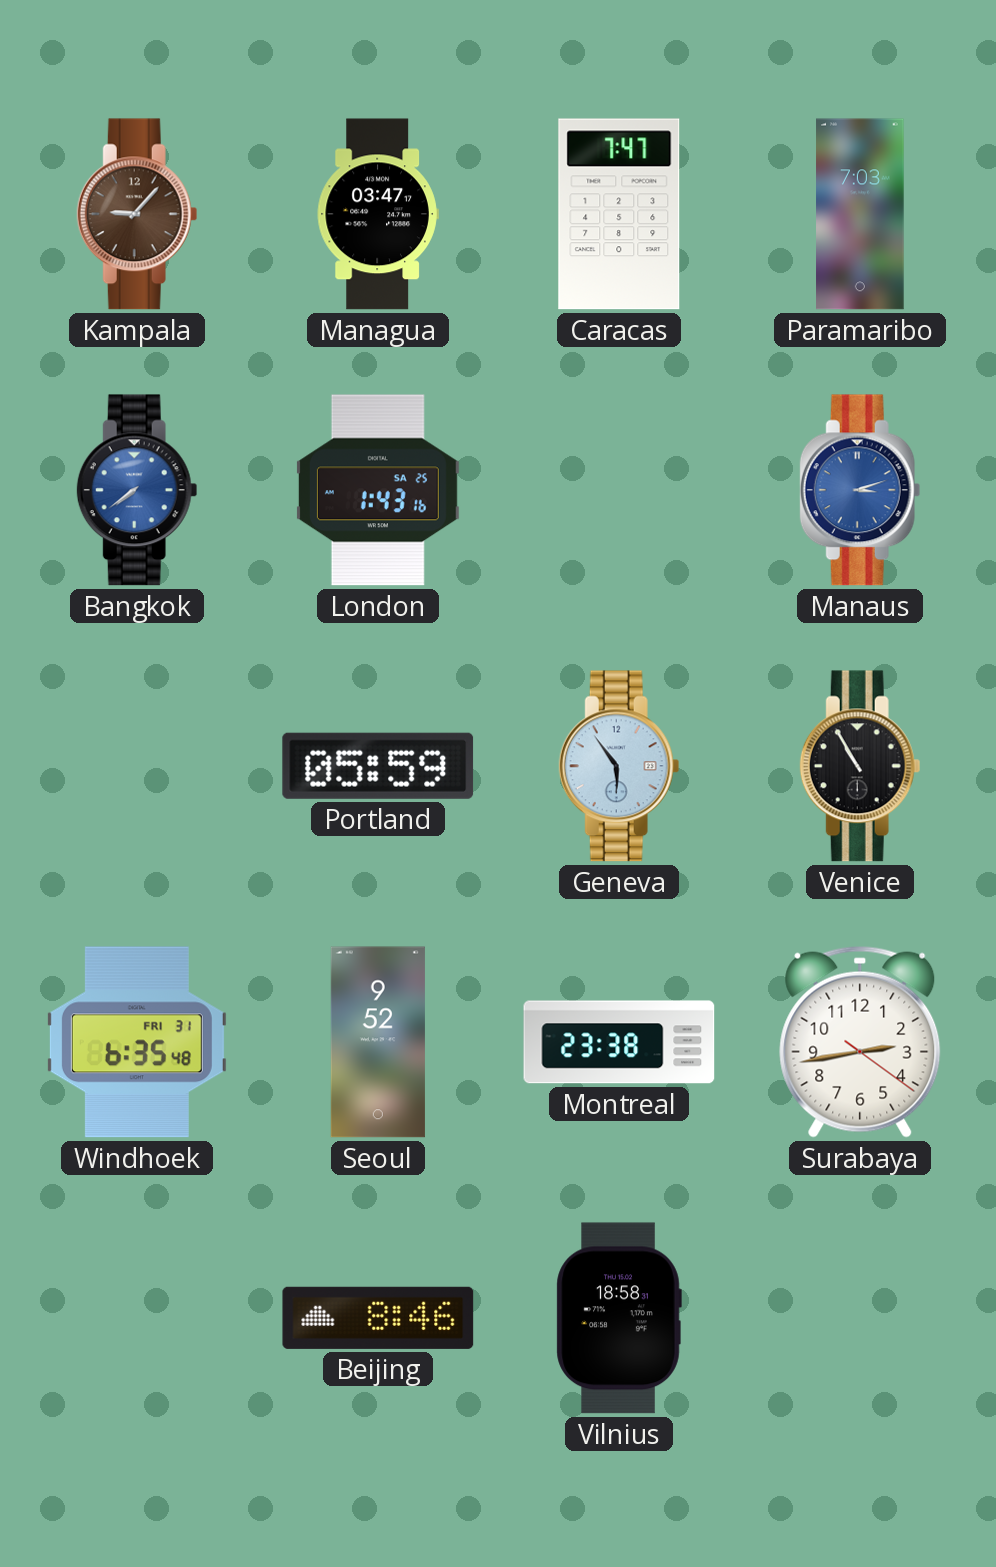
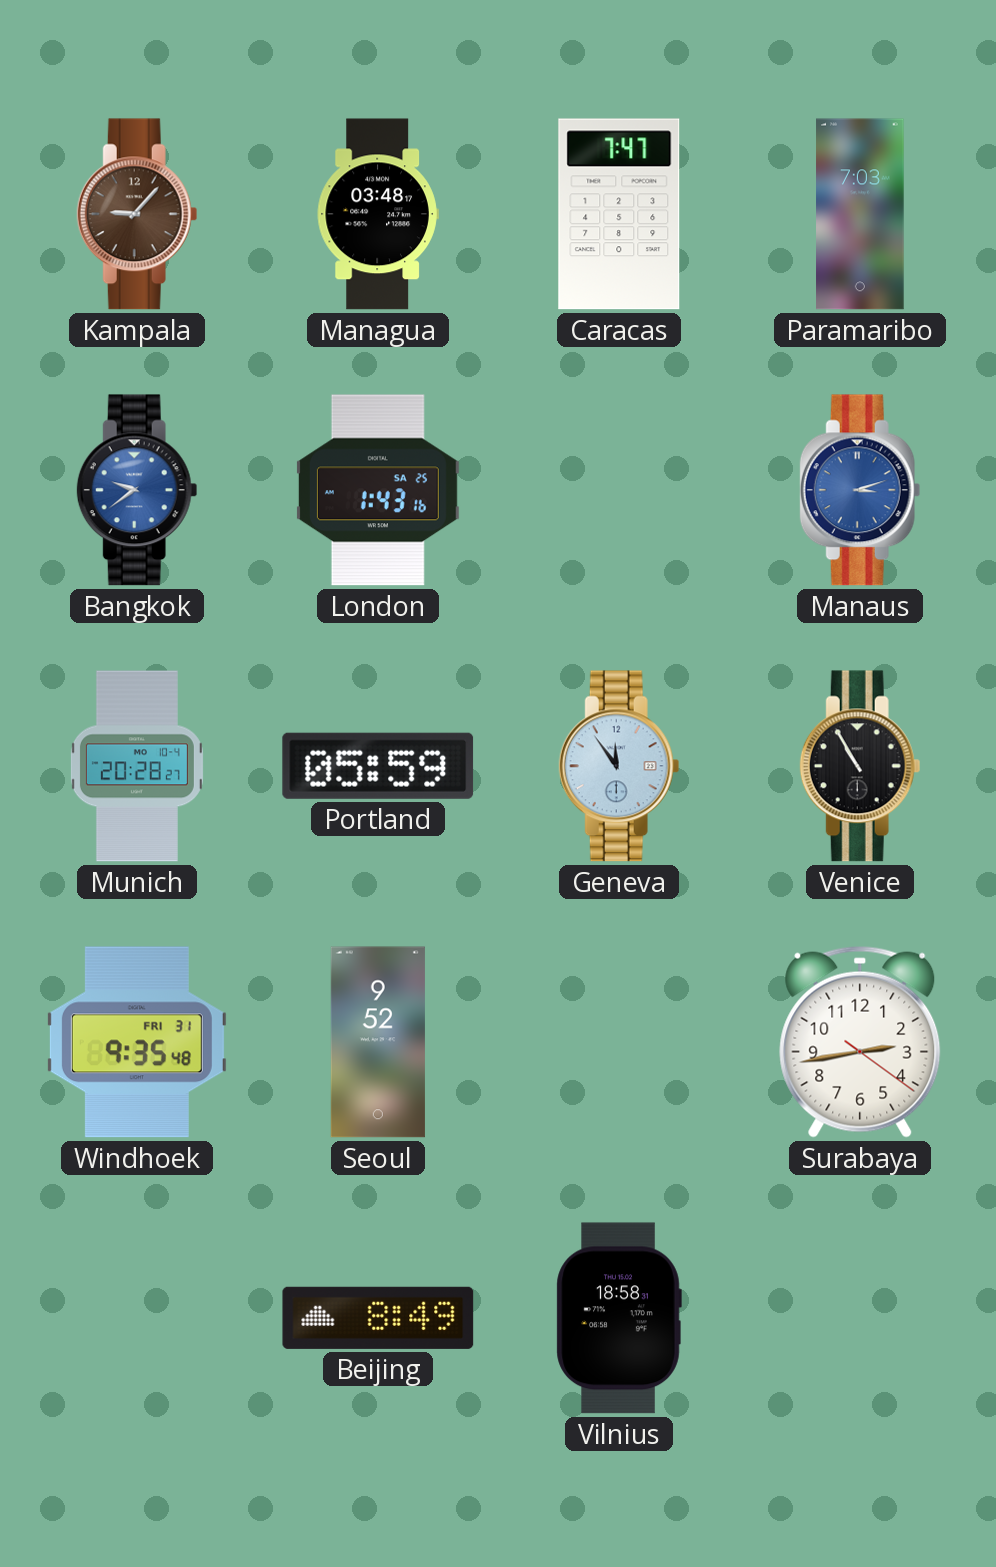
Managua: 03:47 -> 03:48
Bangkok: 7:39 -> 9:39
Munich: none -> 20:28
Geneva: 5:54 -> 11:54
Windhoek: 6:35 -> 9:35
Montreal: 23:38 -> none
Beijing: 8:46 -> 8:49
